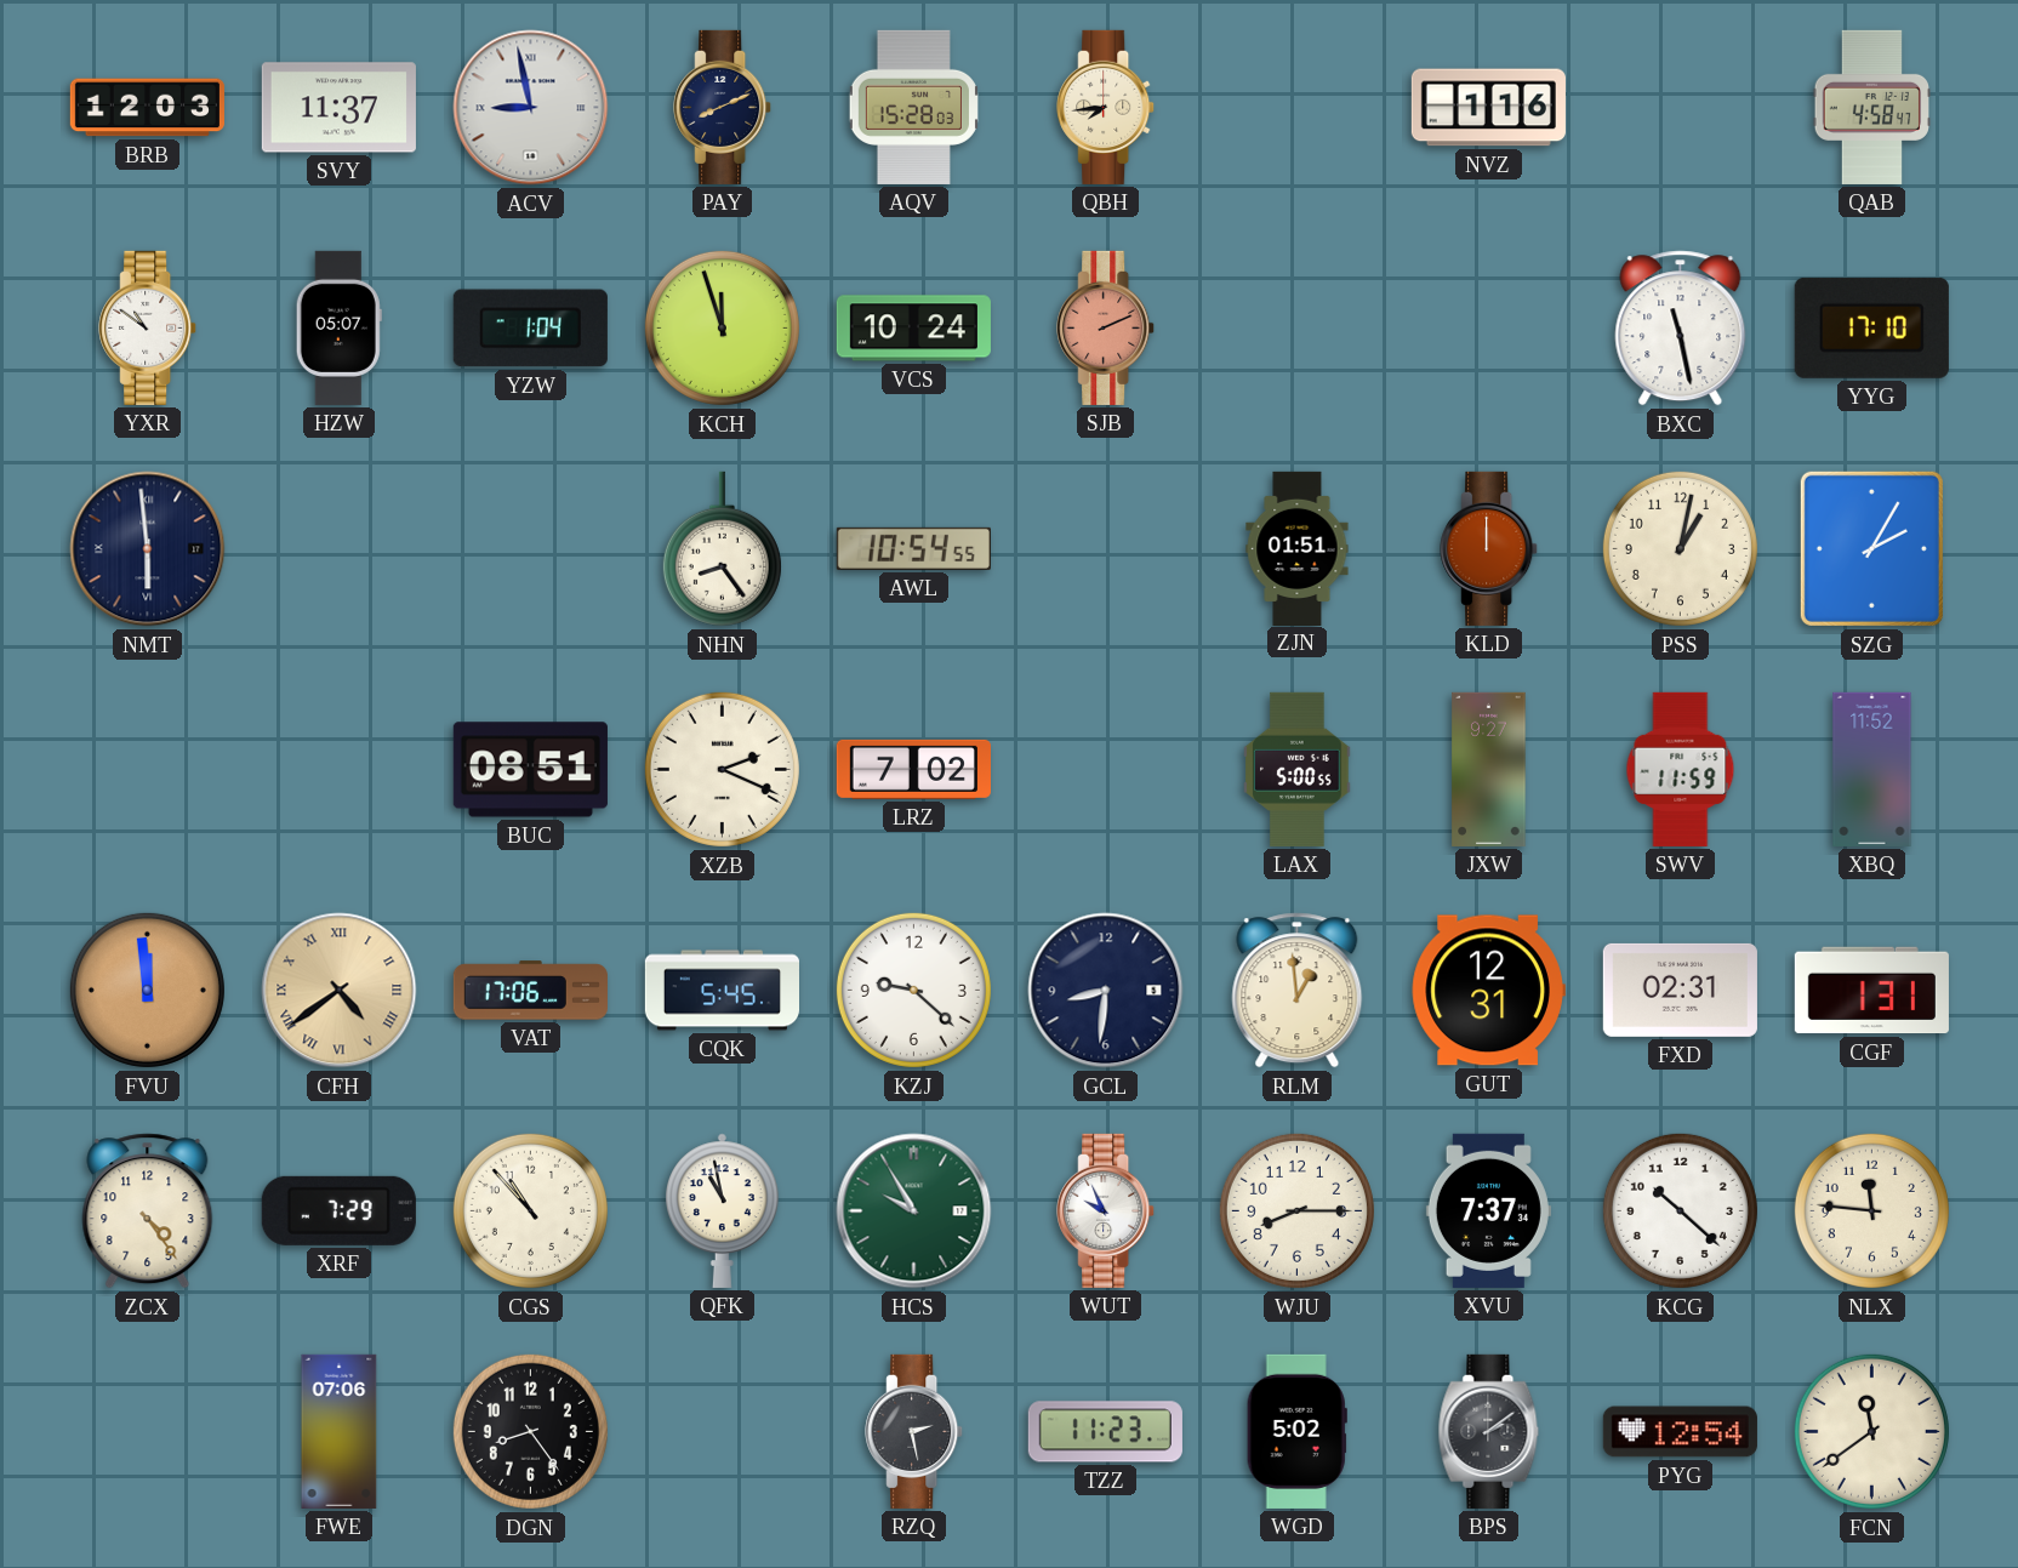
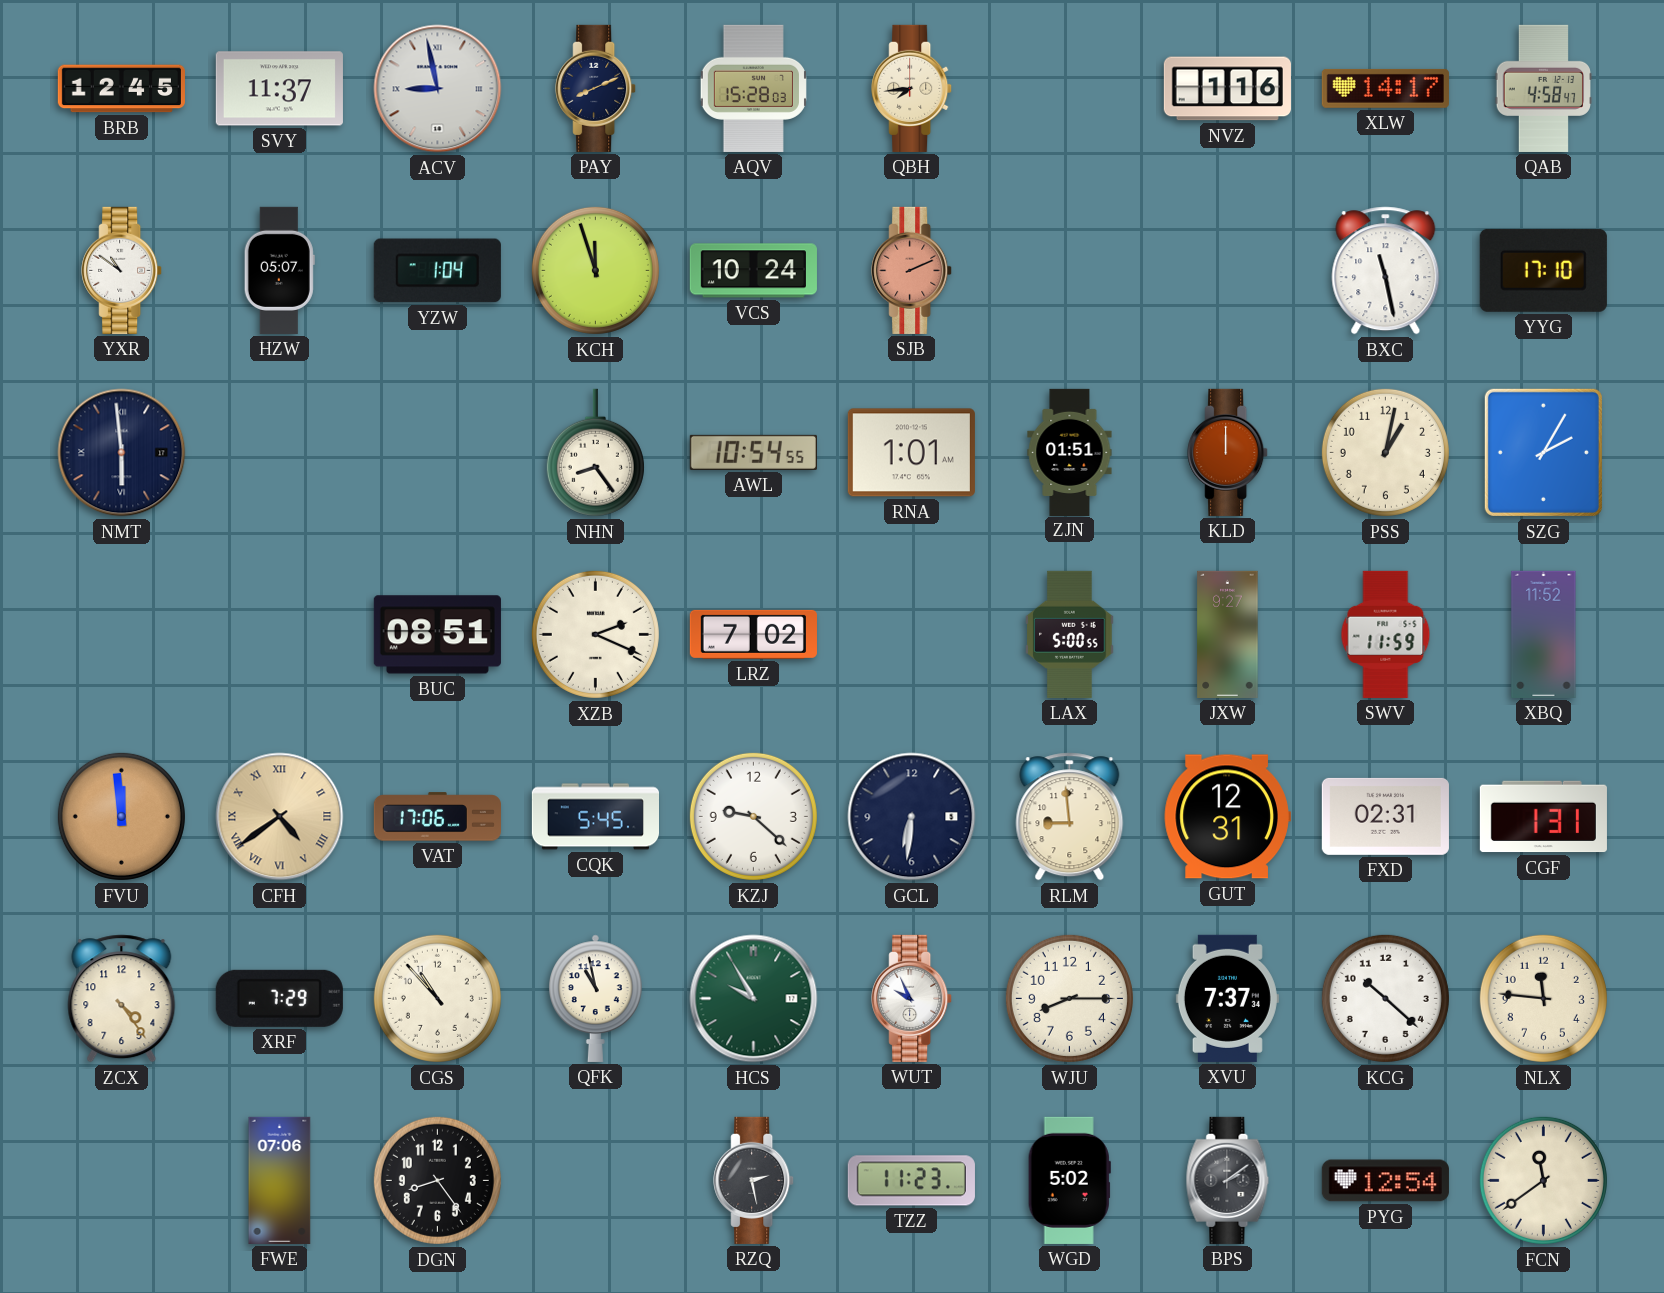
BRB: 12:03 -> 12:45
XLW: none -> 14:17
RNA: none -> 1:01
GCL: 8:31 -> 6:31
RLM: 12:59 -> 8:59
